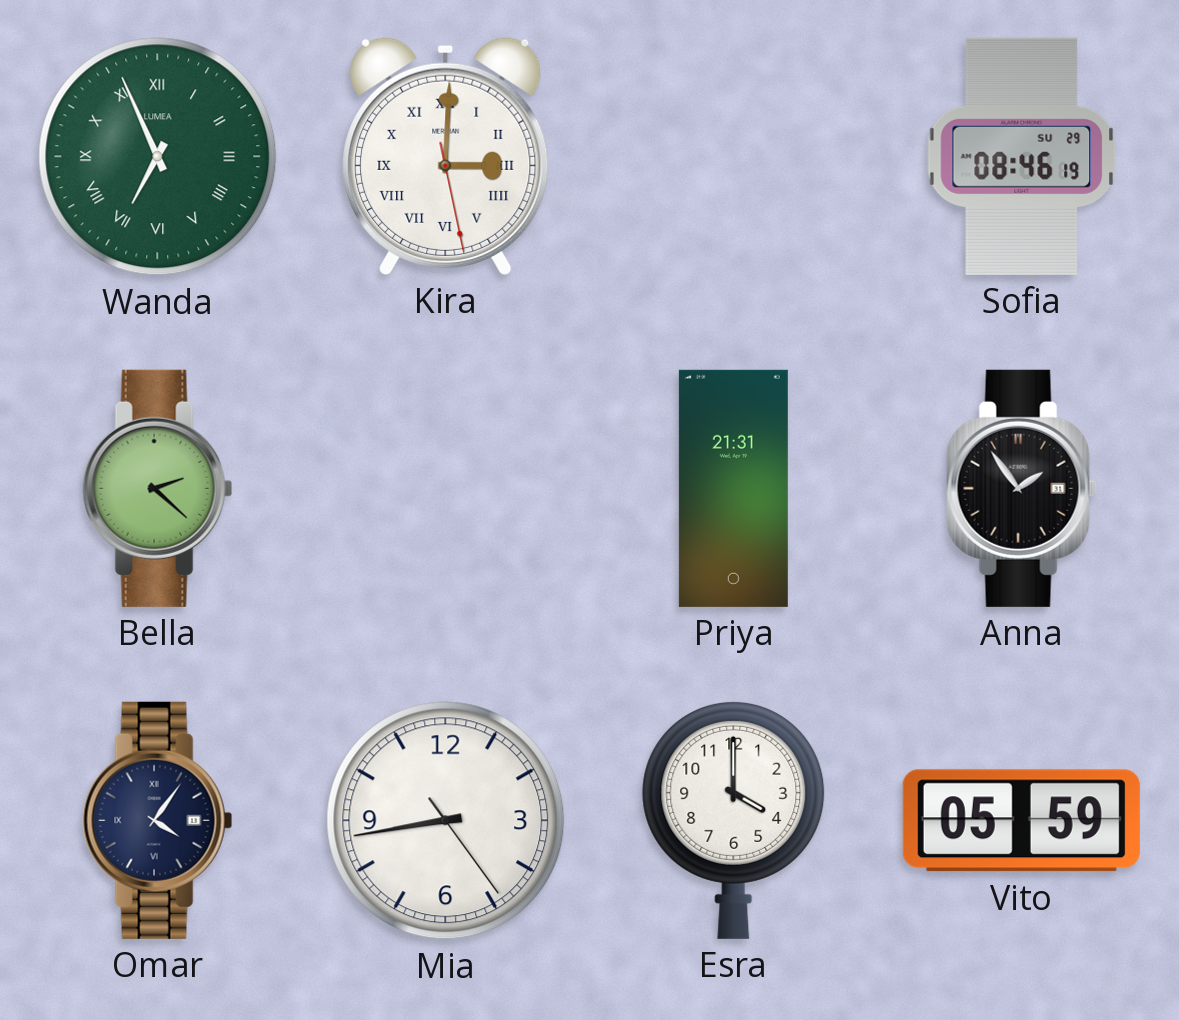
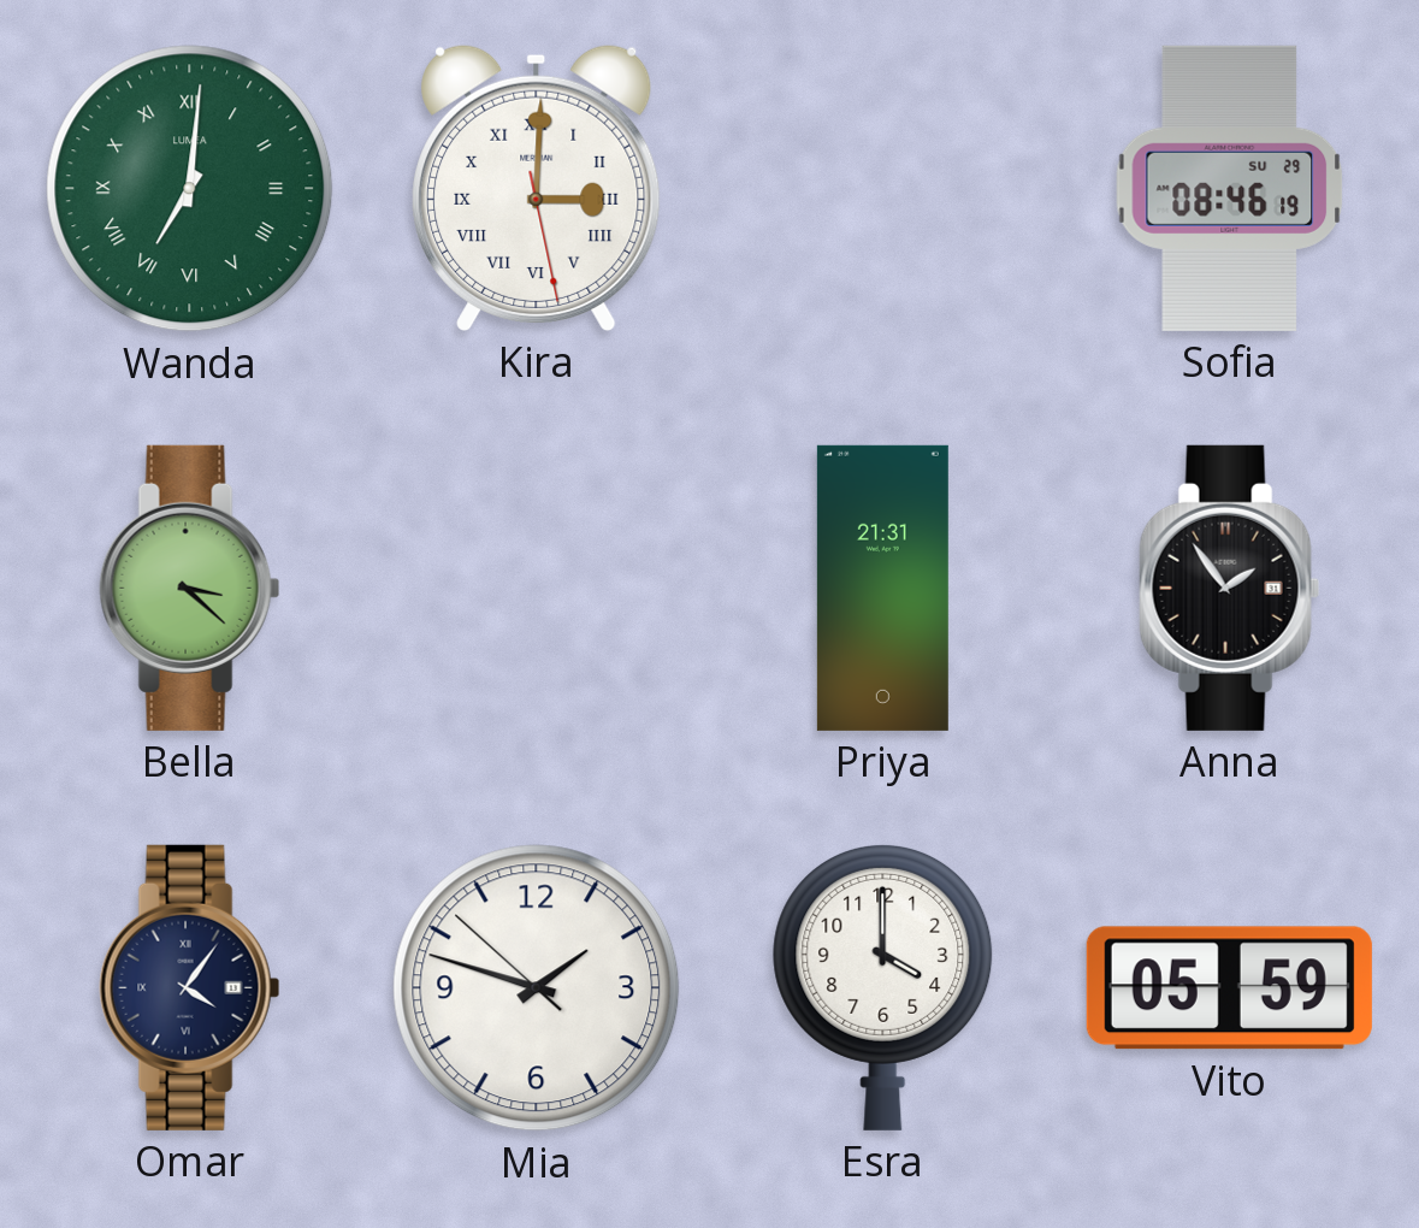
Wanda: 6:56 -> 7:01
Bella: 2:22 -> 3:22
Mia: 8:43 -> 1:47
